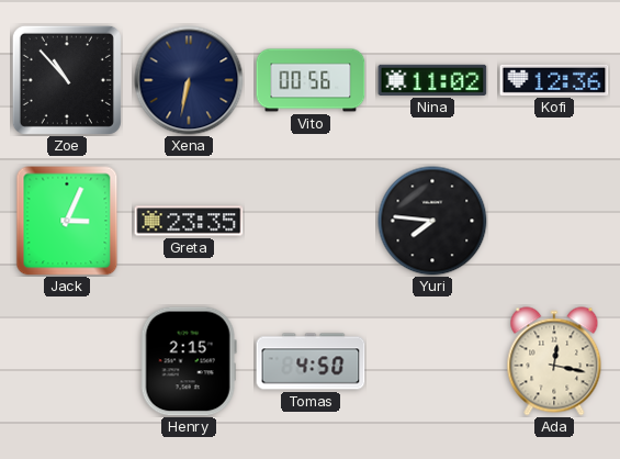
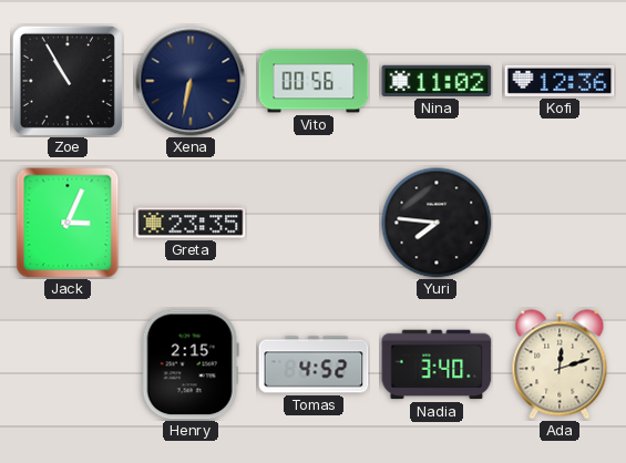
Zoe: 10:53 -> 10:55
Tomas: 4:50 -> 4:52
Nadia: none -> 3:40
Ada: 12:17 -> 12:12
